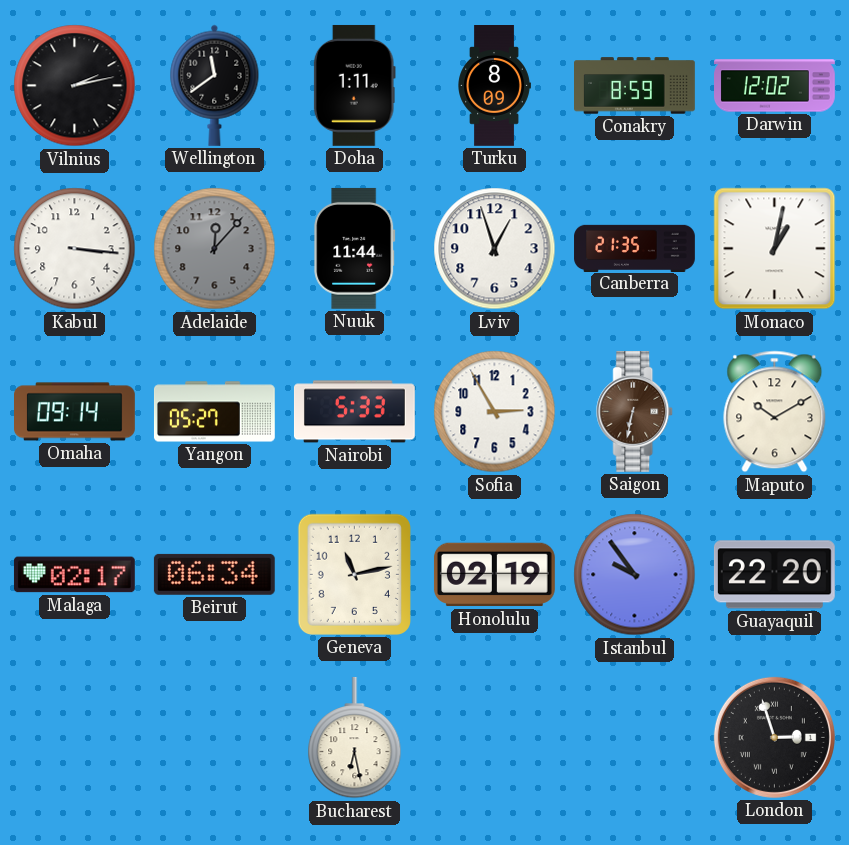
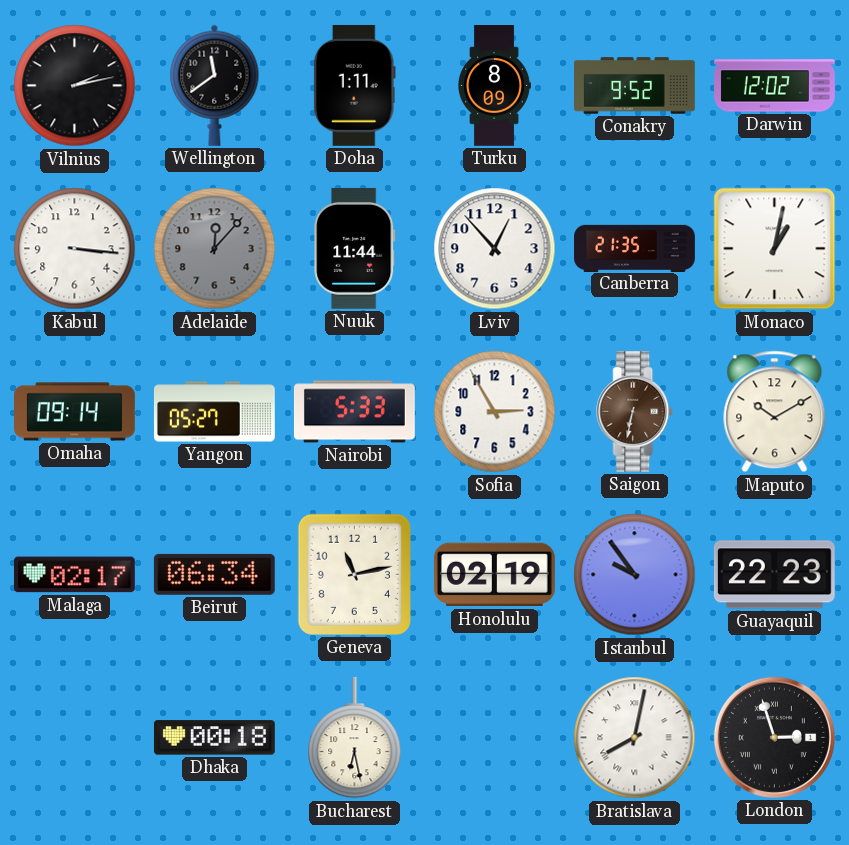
Conakry: 8:59 -> 9:52
Lviv: 12:57 -> 12:53
Guayaquil: 22:20 -> 22:23
Dhaka: none -> 00:18
Bratislava: none -> 8:02
